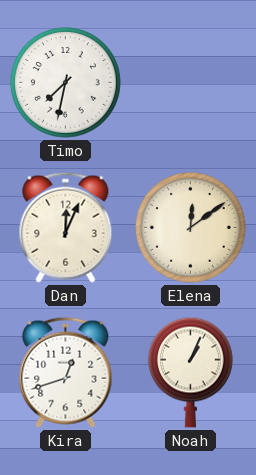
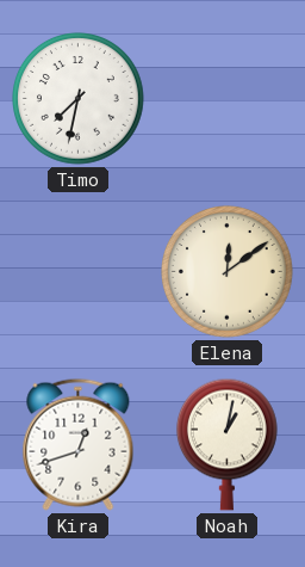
Dan: 12:04 -> none
Noah: 1:04 -> 1:02
